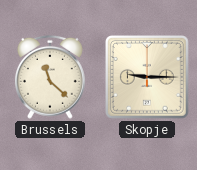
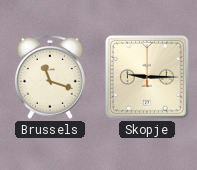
Brussels: 11:22 -> 11:18
